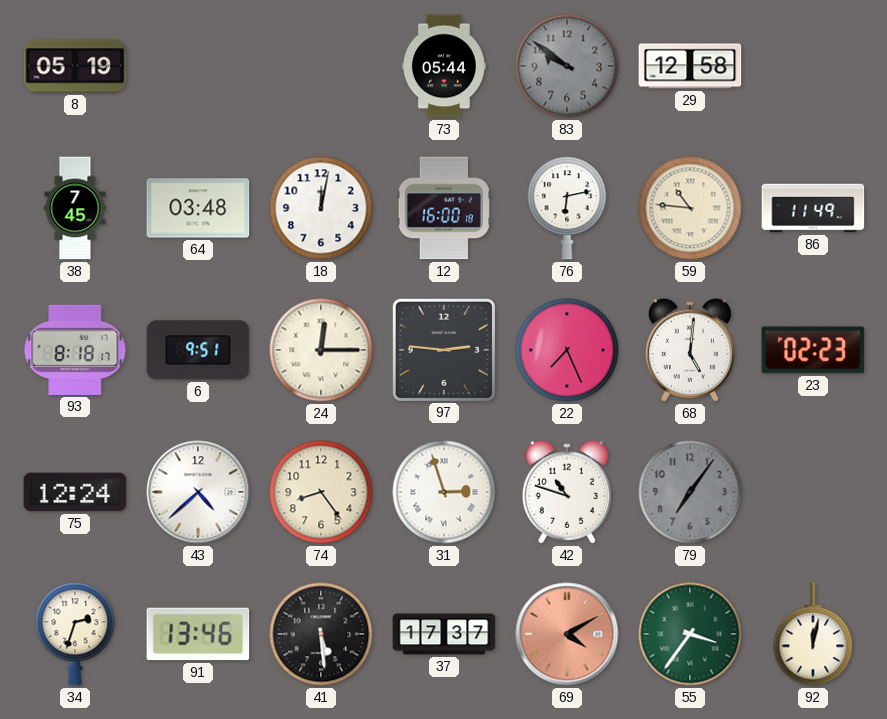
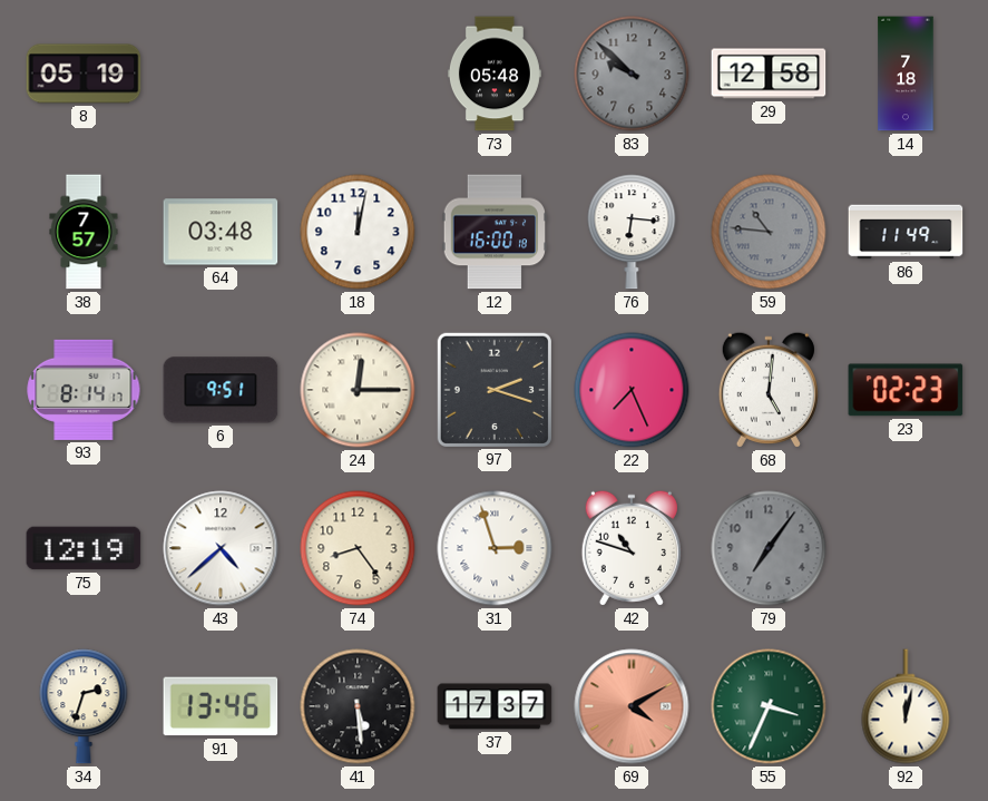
73: 05:44 -> 05:48
83: 9:51 -> 9:52
14: none -> 7:18
38: 7:45 -> 7:57
76: 6:13 -> 6:16
59 dial: cream -> grey
93: 8:18 -> 8:14
97: 2:46 -> 2:18
75: 12:24 -> 12:19
55: 3:36 -> 3:34
